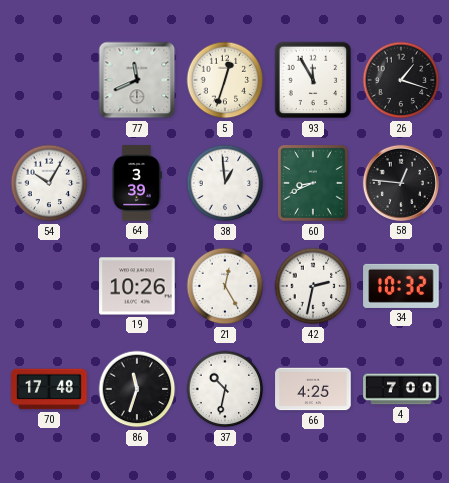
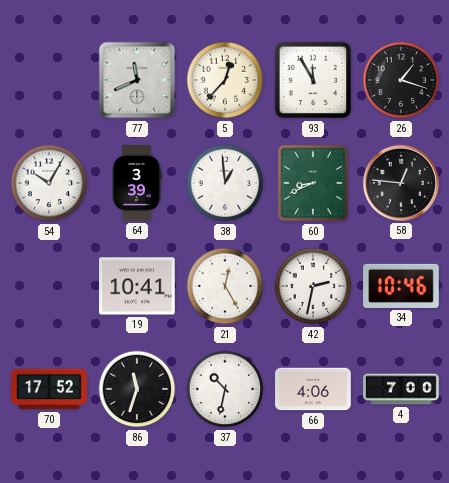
5: 12:33 -> 12:37
19: 10:26 -> 10:41
34: 10:32 -> 10:46
70: 17:48 -> 17:52
66: 4:25 -> 4:06
